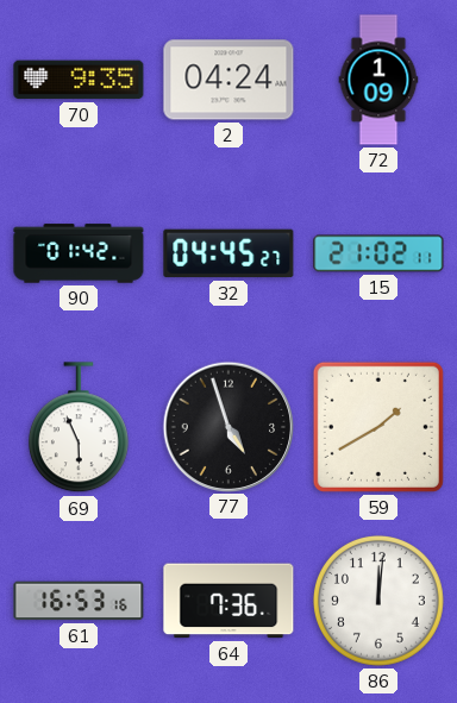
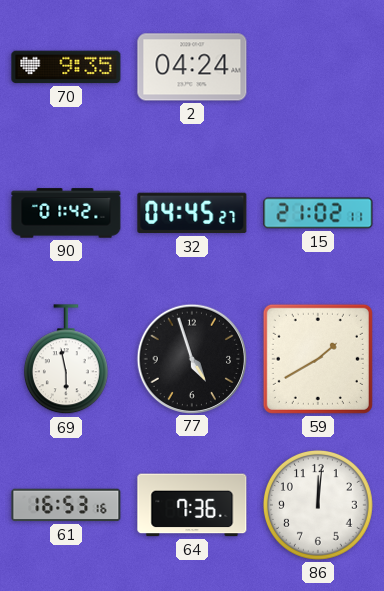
72: 1:09 -> none
69: 5:56 -> 5:58
